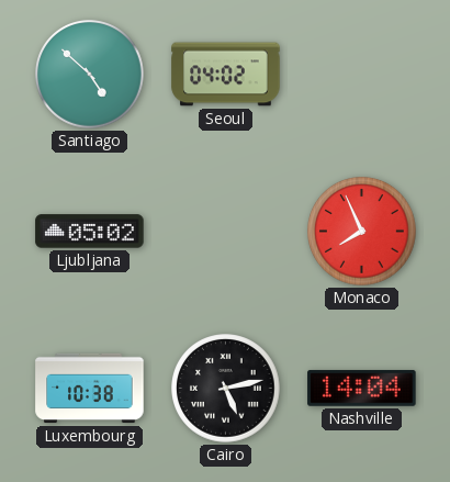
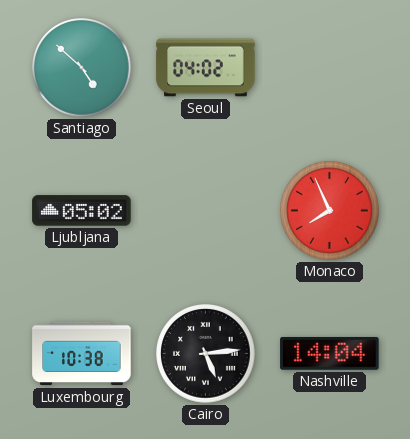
Cairo: 5:13 -> 5:14
